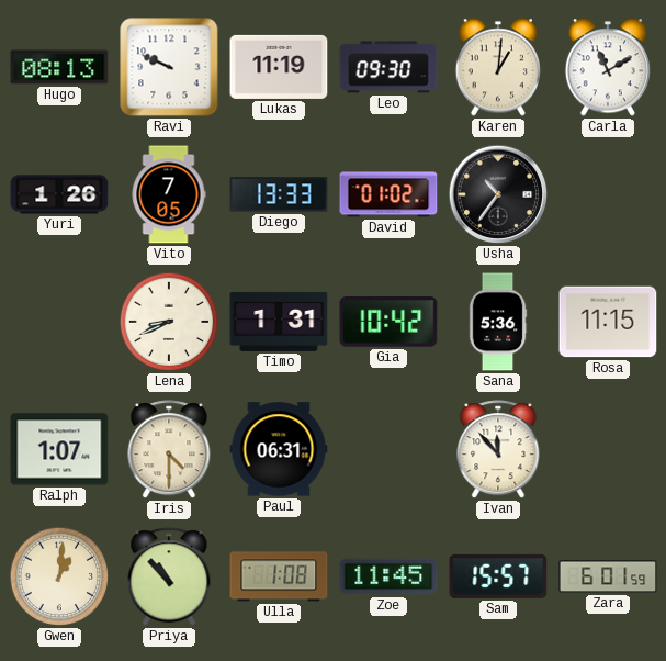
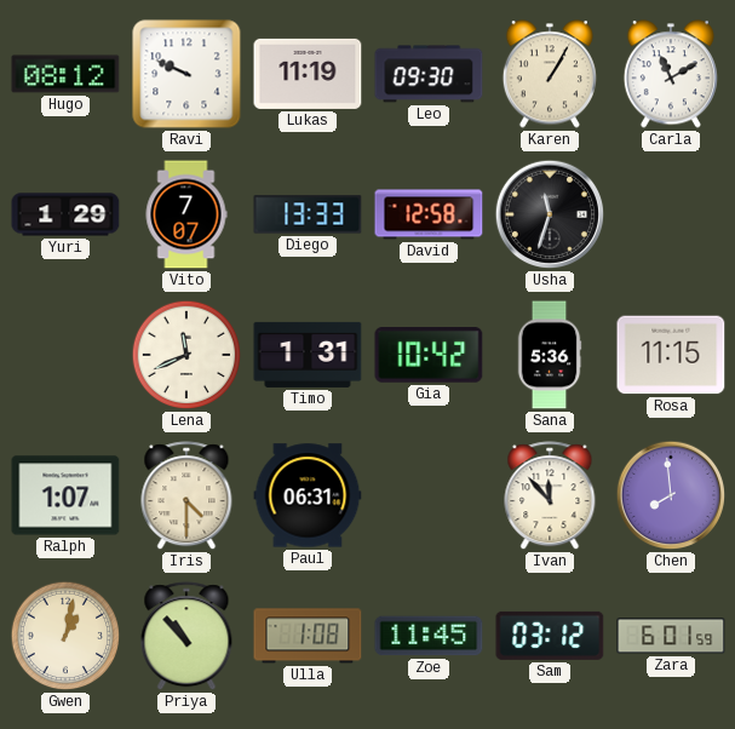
Hugo: 08:13 -> 08:12
Karen: 1:01 -> 1:05
Yuri: 1:26 -> 1:29
Vito: 7:05 -> 7:07
David: 01:02 -> 12:58
Usha: 10:36 -> 11:33
Lena: 8:41 -> 11:41
Chen: none -> 7:59
Gwen: 1:01 -> 1:02
Sam: 15:57 -> 03:12
